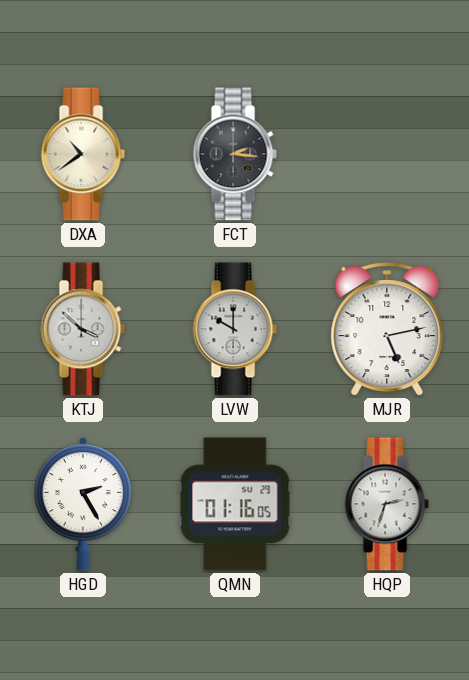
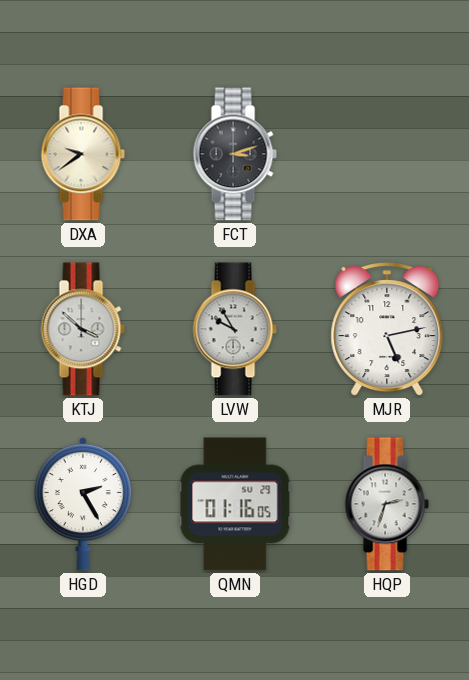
DXA: 10:39 -> 9:39
FCT: 2:16 -> 3:12
LVW: 10:00 -> 9:55
